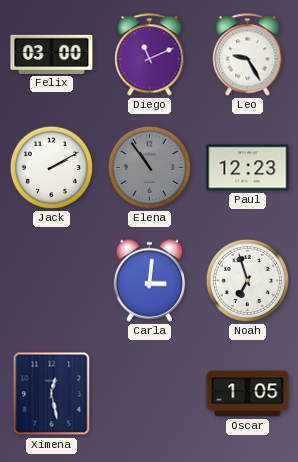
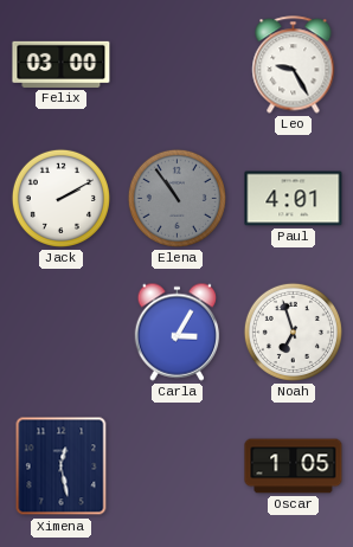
Diego: 11:11 -> none
Paul: 12:23 -> 4:01
Carla: 3:01 -> 3:05
